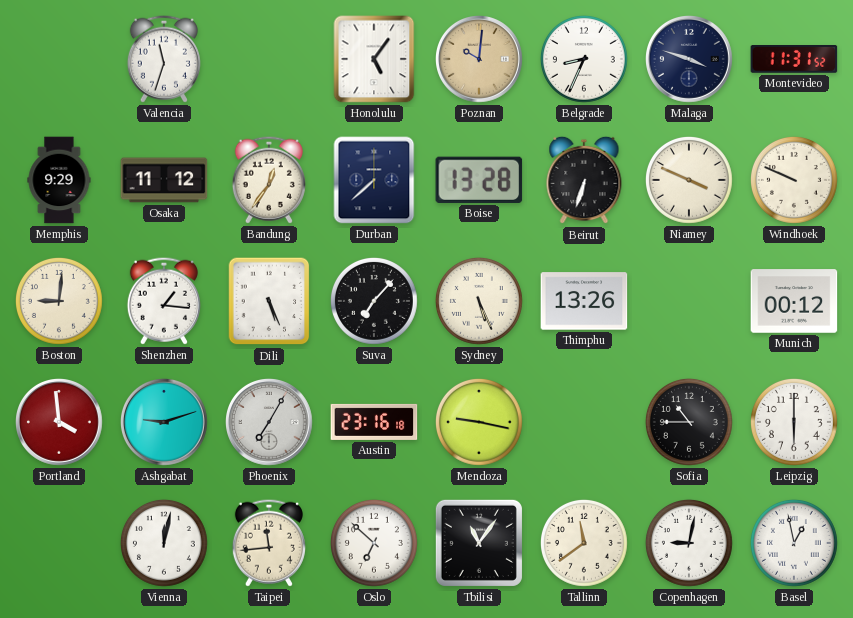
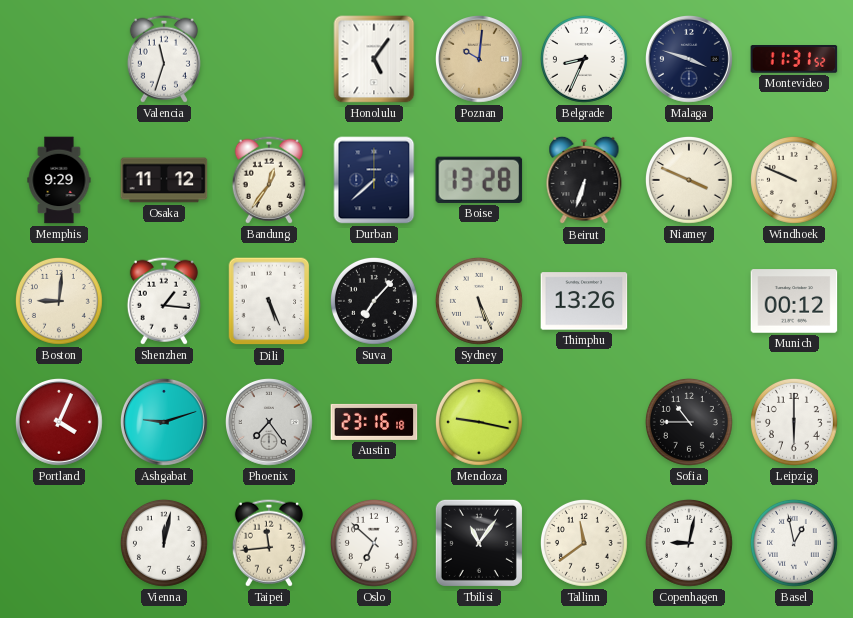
Portland: 3:59 -> 4:04
Phoenix: 7:05 -> 7:24
